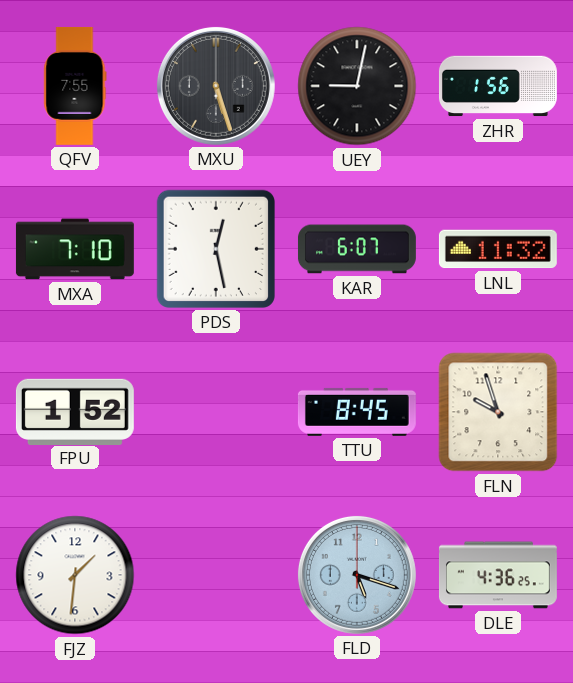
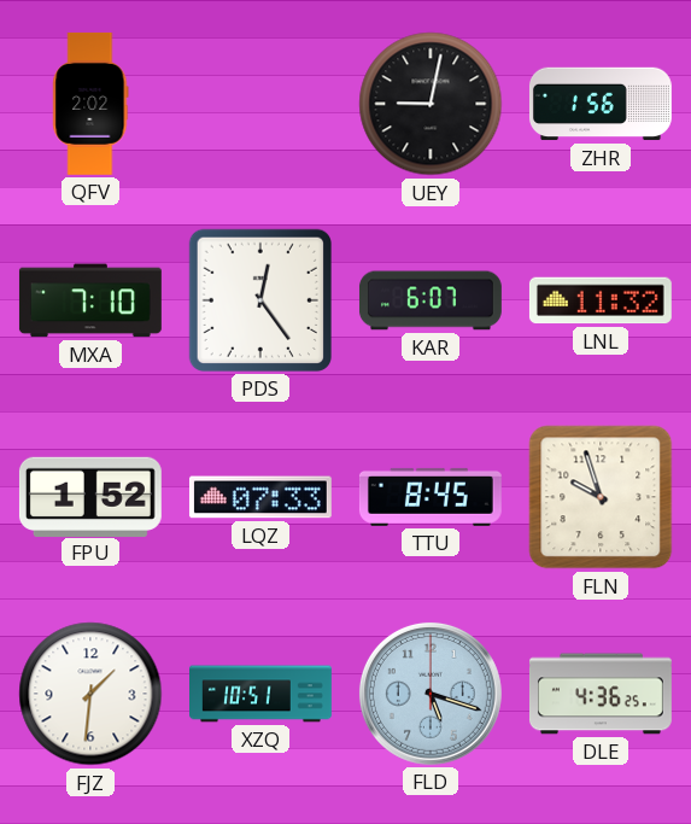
QFV: 7:55 -> 2:02
MXU: 5:27 -> none
PDS: 12:28 -> 12:24
LQZ: none -> 07:33
XZQ: none -> 10:51
